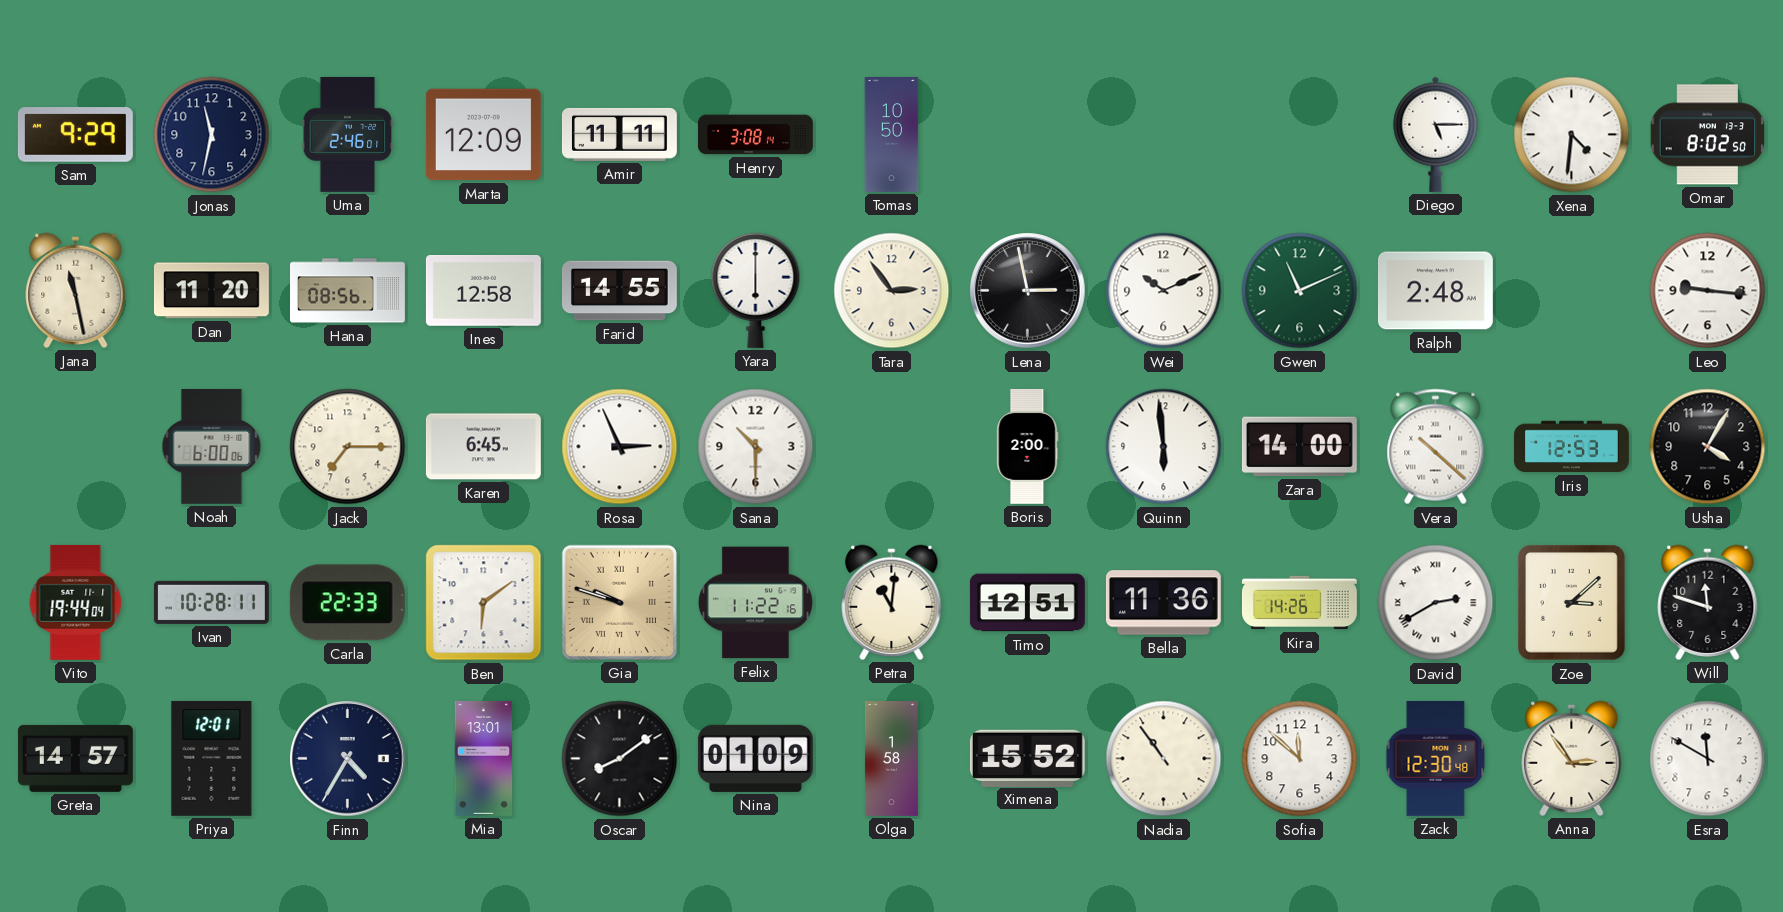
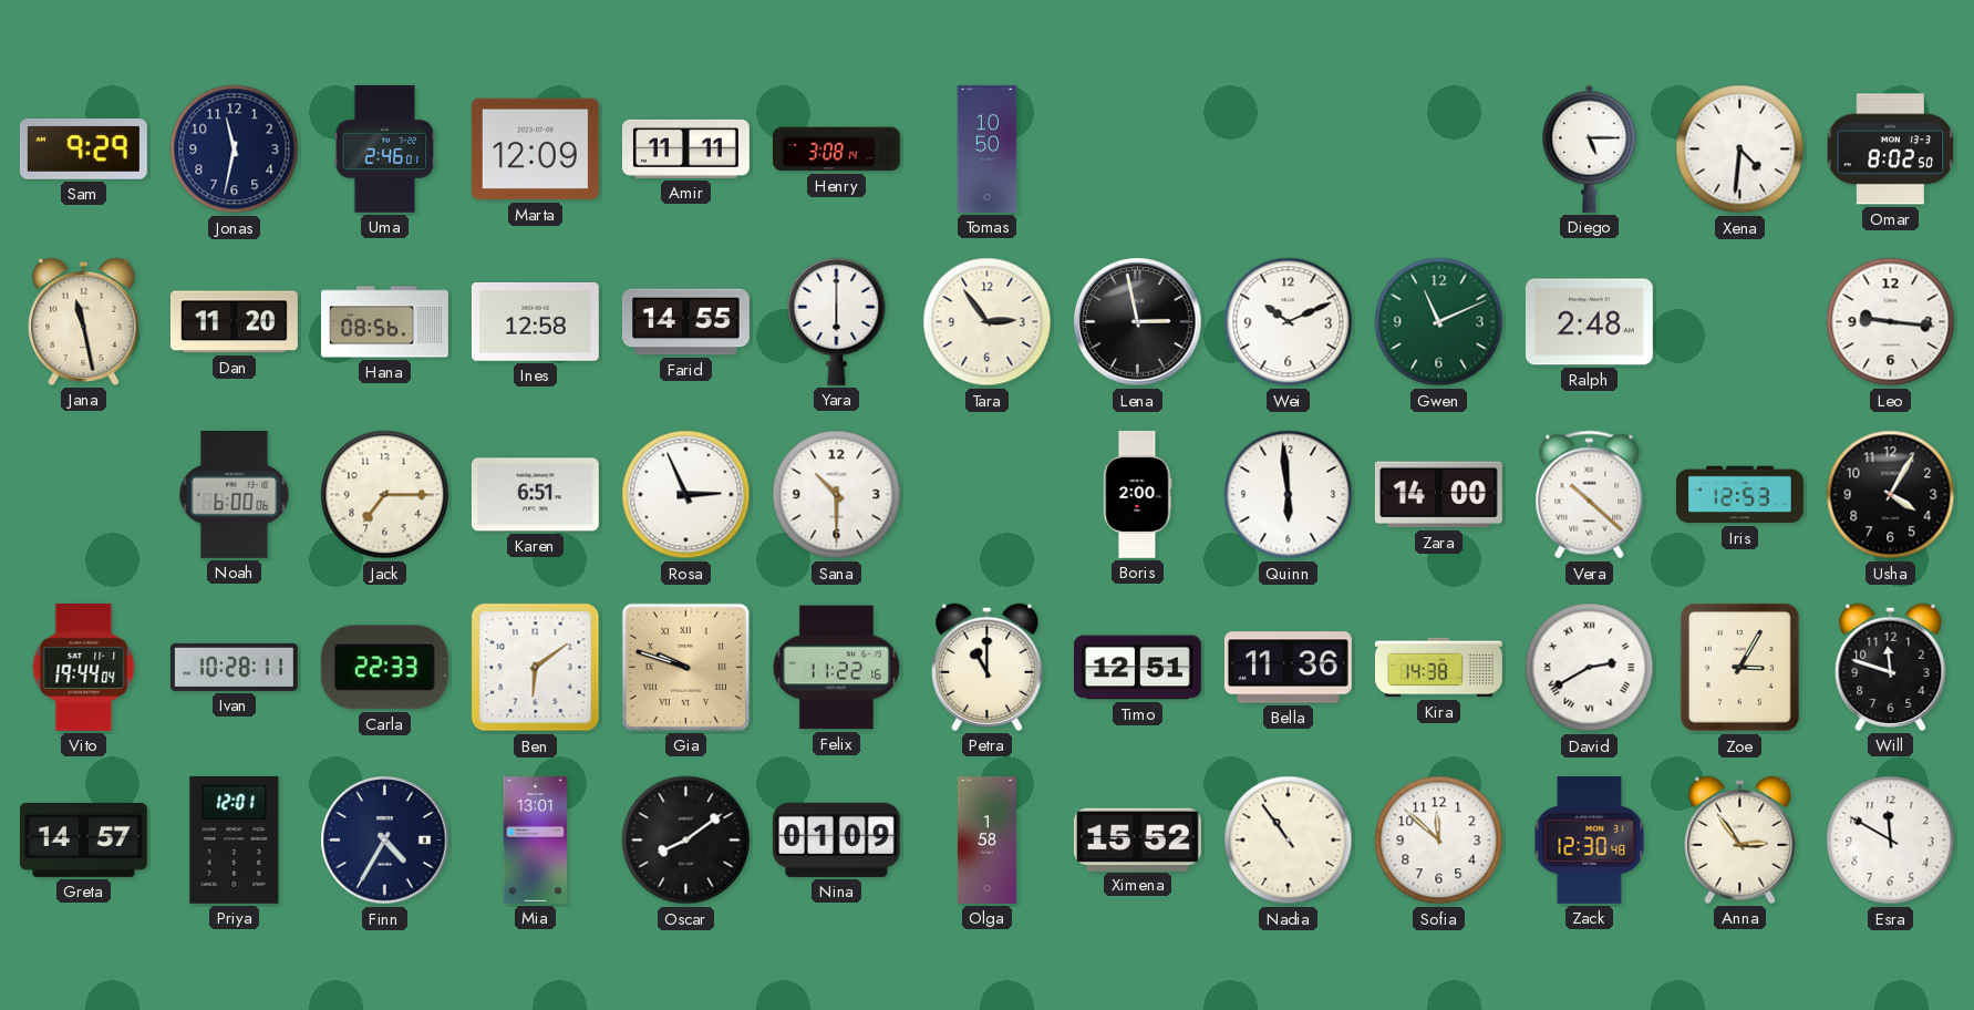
Karen: 6:45 -> 6:51
Petra: 11:01 -> 11:00
Kira: 14:26 -> 14:38
Zoe: 3:08 -> 3:05
